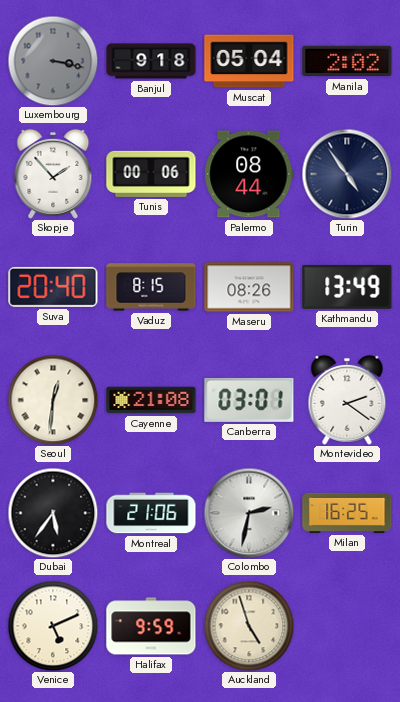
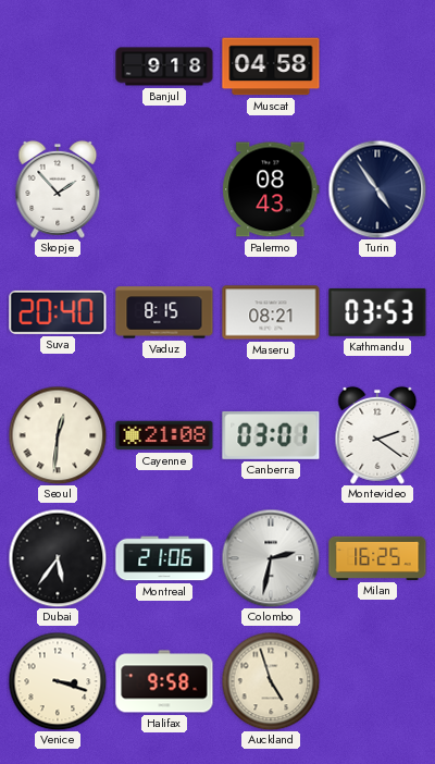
Luxembourg: 3:17 -> none
Muscat: 05:04 -> 04:58
Manila: 2:02 -> none
Tunis: 00:06 -> none
Palermo: 08:44 -> 08:43
Maseru: 08:26 -> 08:21
Kathmandu: 13:49 -> 03:53
Venice: 5:11 -> 3:18
Halifax: 9:59 -> 9:58
